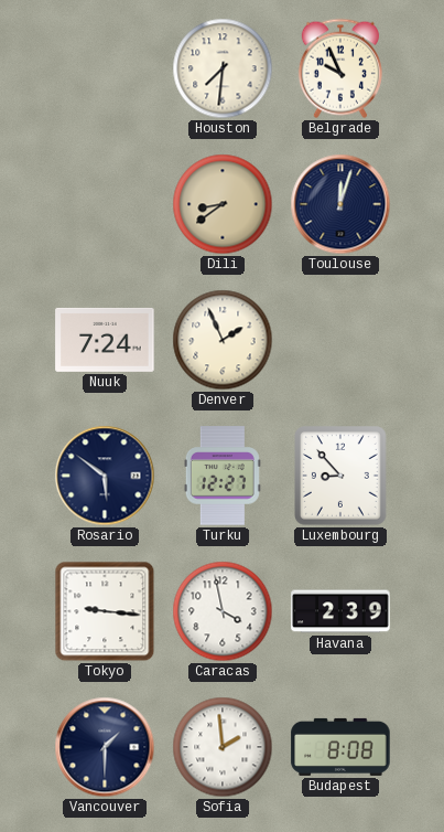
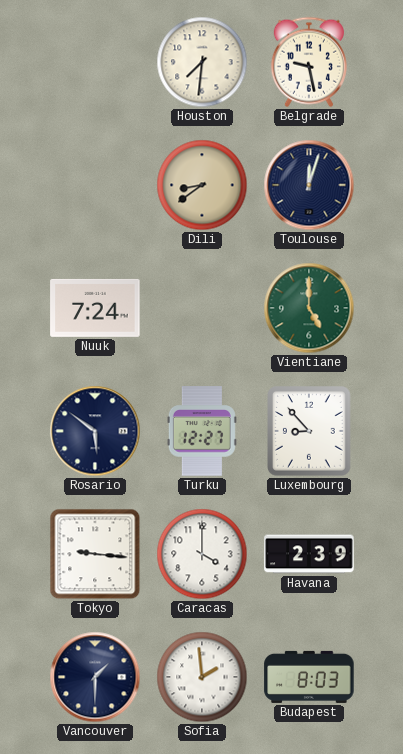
Belgrade: 9:56 -> 9:28
Denver: 1:56 -> none
Vientiane: none -> 5:00
Caracas: 3:58 -> 4:00
Budapest: 8:08 -> 8:03
